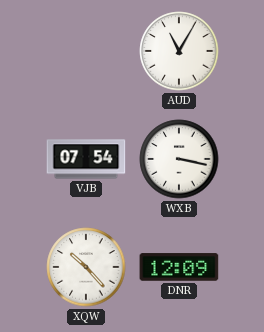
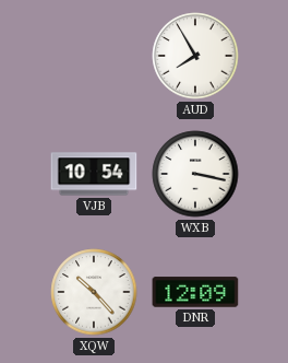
AUD: 11:05 -> 7:55
VJB: 07:54 -> 10:54
